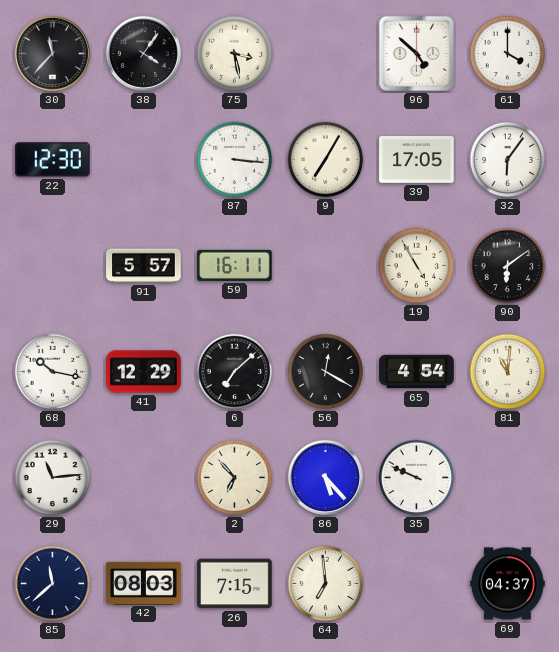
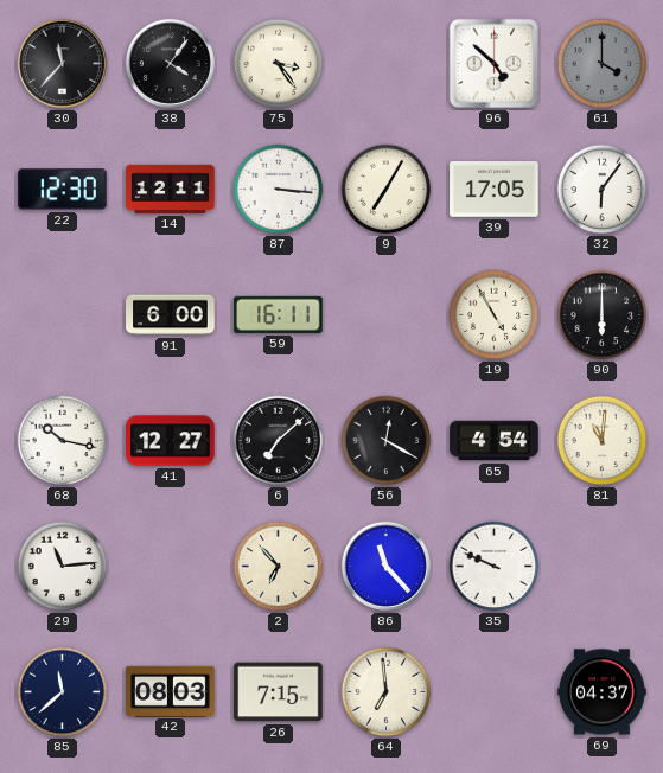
75: 3:28 -> 3:24
61 dial: white -> grey
14: none -> 12:11
91: 5:57 -> 6:00
90: 6:09 -> 6:00
41: 12:29 -> 12:27
86: 5:23 -> 11:23
